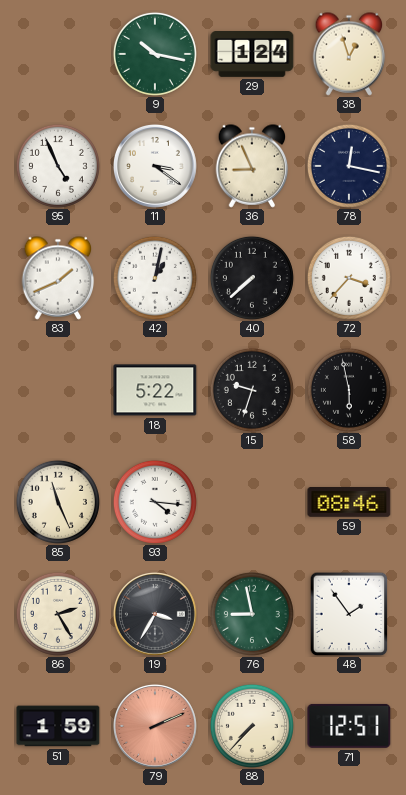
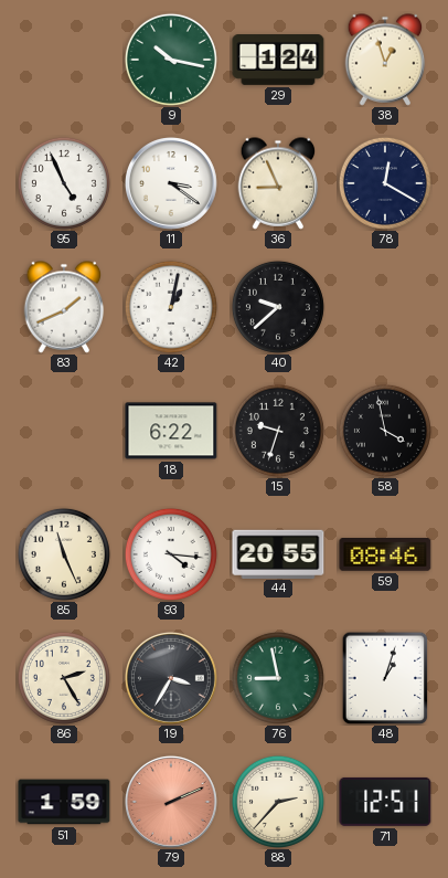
78: 12:17 -> 12:20
40: 7:38 -> 9:38
72: 3:37 -> none
18: 5:22 -> 6:22
58: 5:58 -> 3:58
44: none -> 20:55
48: 1:54 -> 1:03
88: 7:37 -> 2:37
